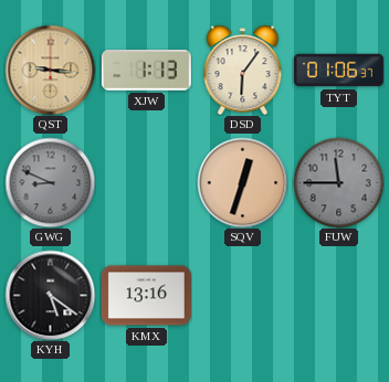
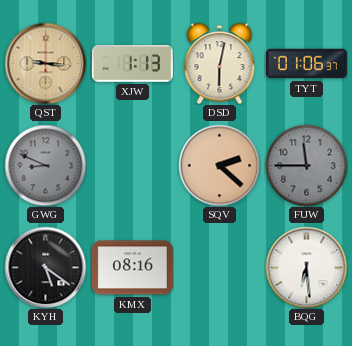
DSD: 6:06 -> 6:02
SQV: 12:33 -> 2:22
KMX: 13:16 -> 08:16
BQG: none -> 6:29
